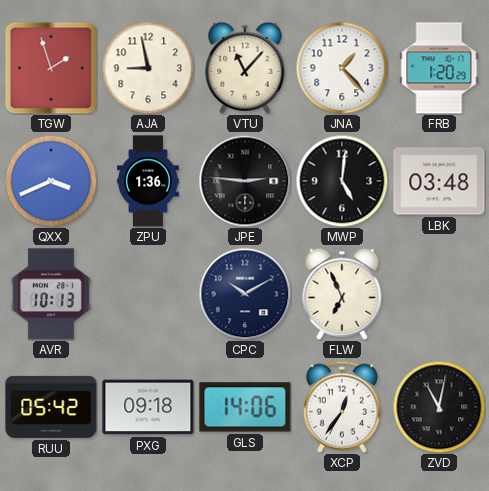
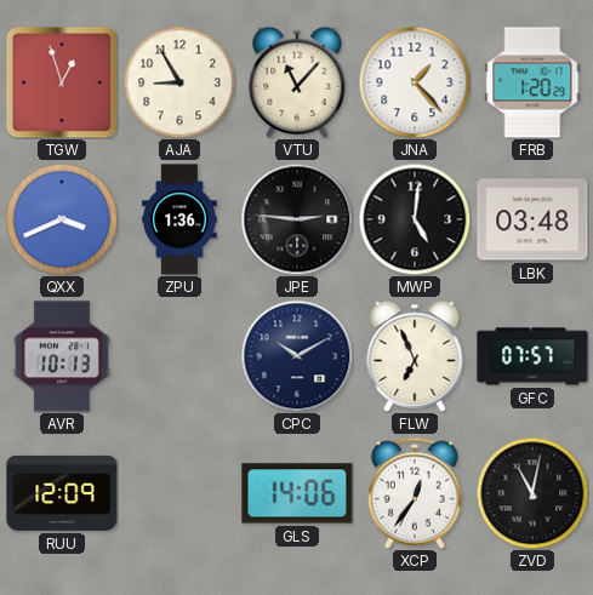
TGW: 1:57 -> 12:57
AJA: 8:58 -> 8:55
GFC: none -> 07:57
RUU: 05:42 -> 12:09
PXG: 09:18 -> none
